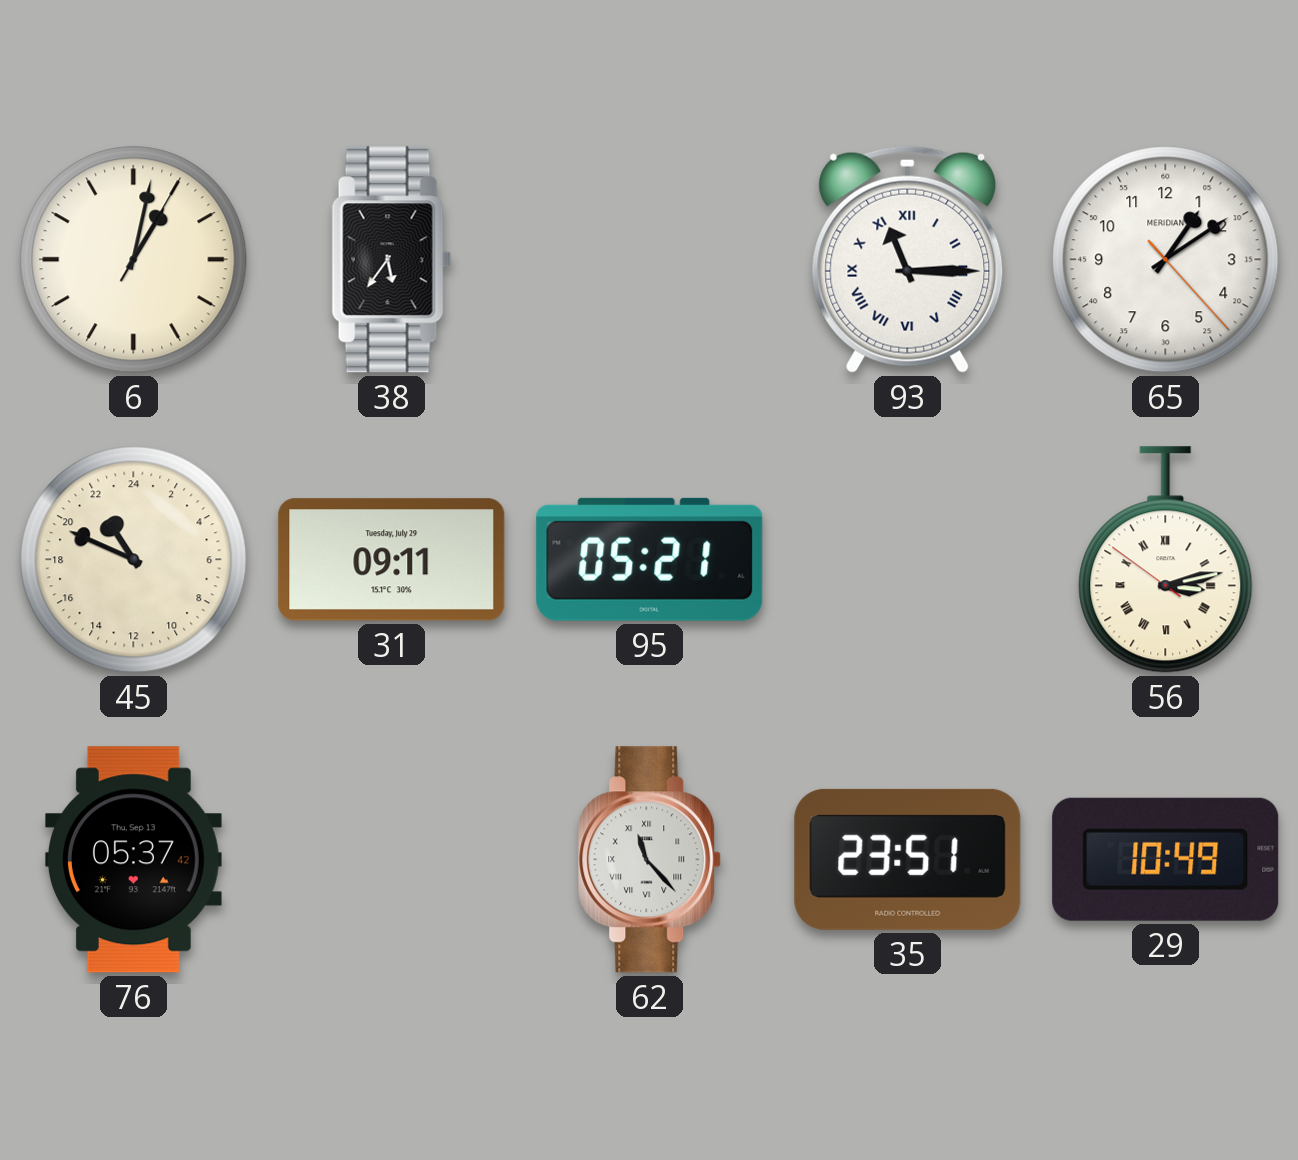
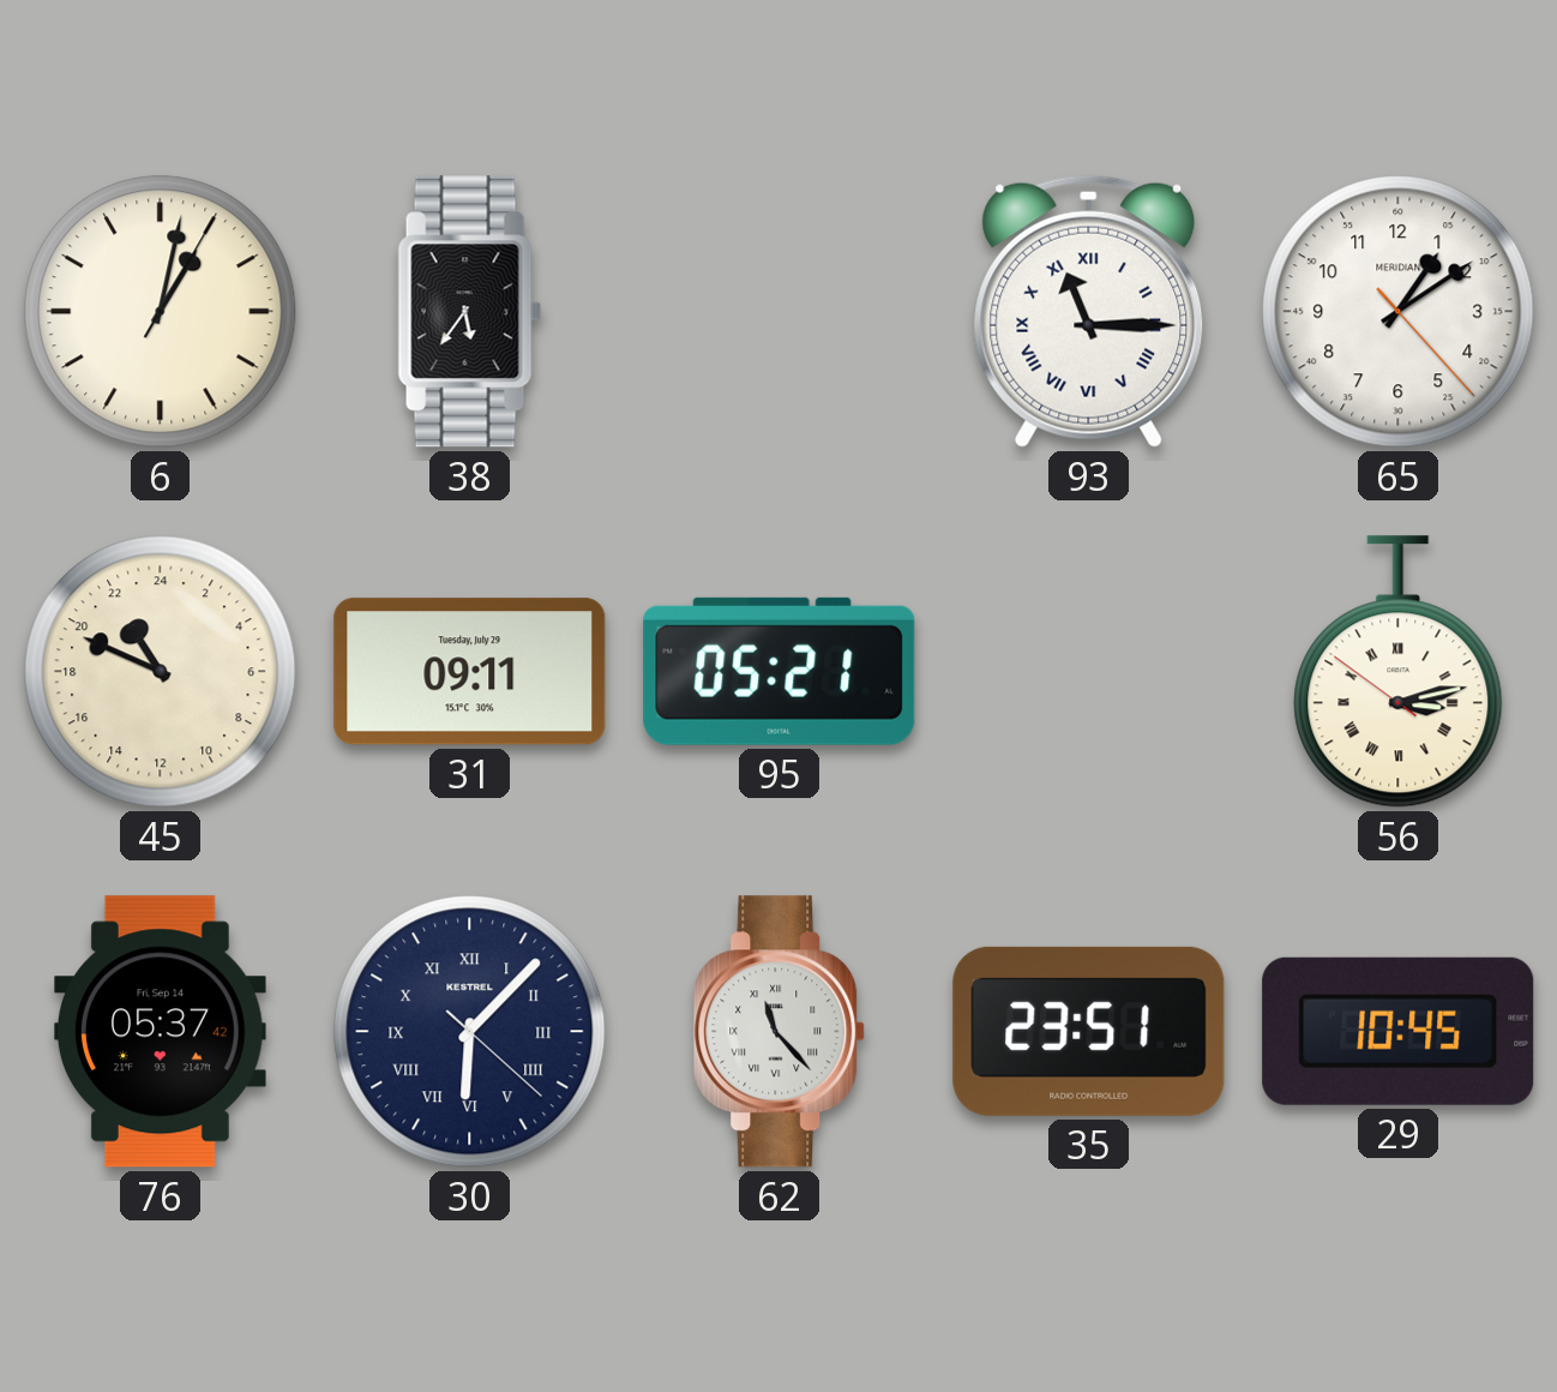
76 date: Thu, Sep 13 -> Fri, Sep 14
30: none -> 6:07
29: 10:49 -> 10:45
